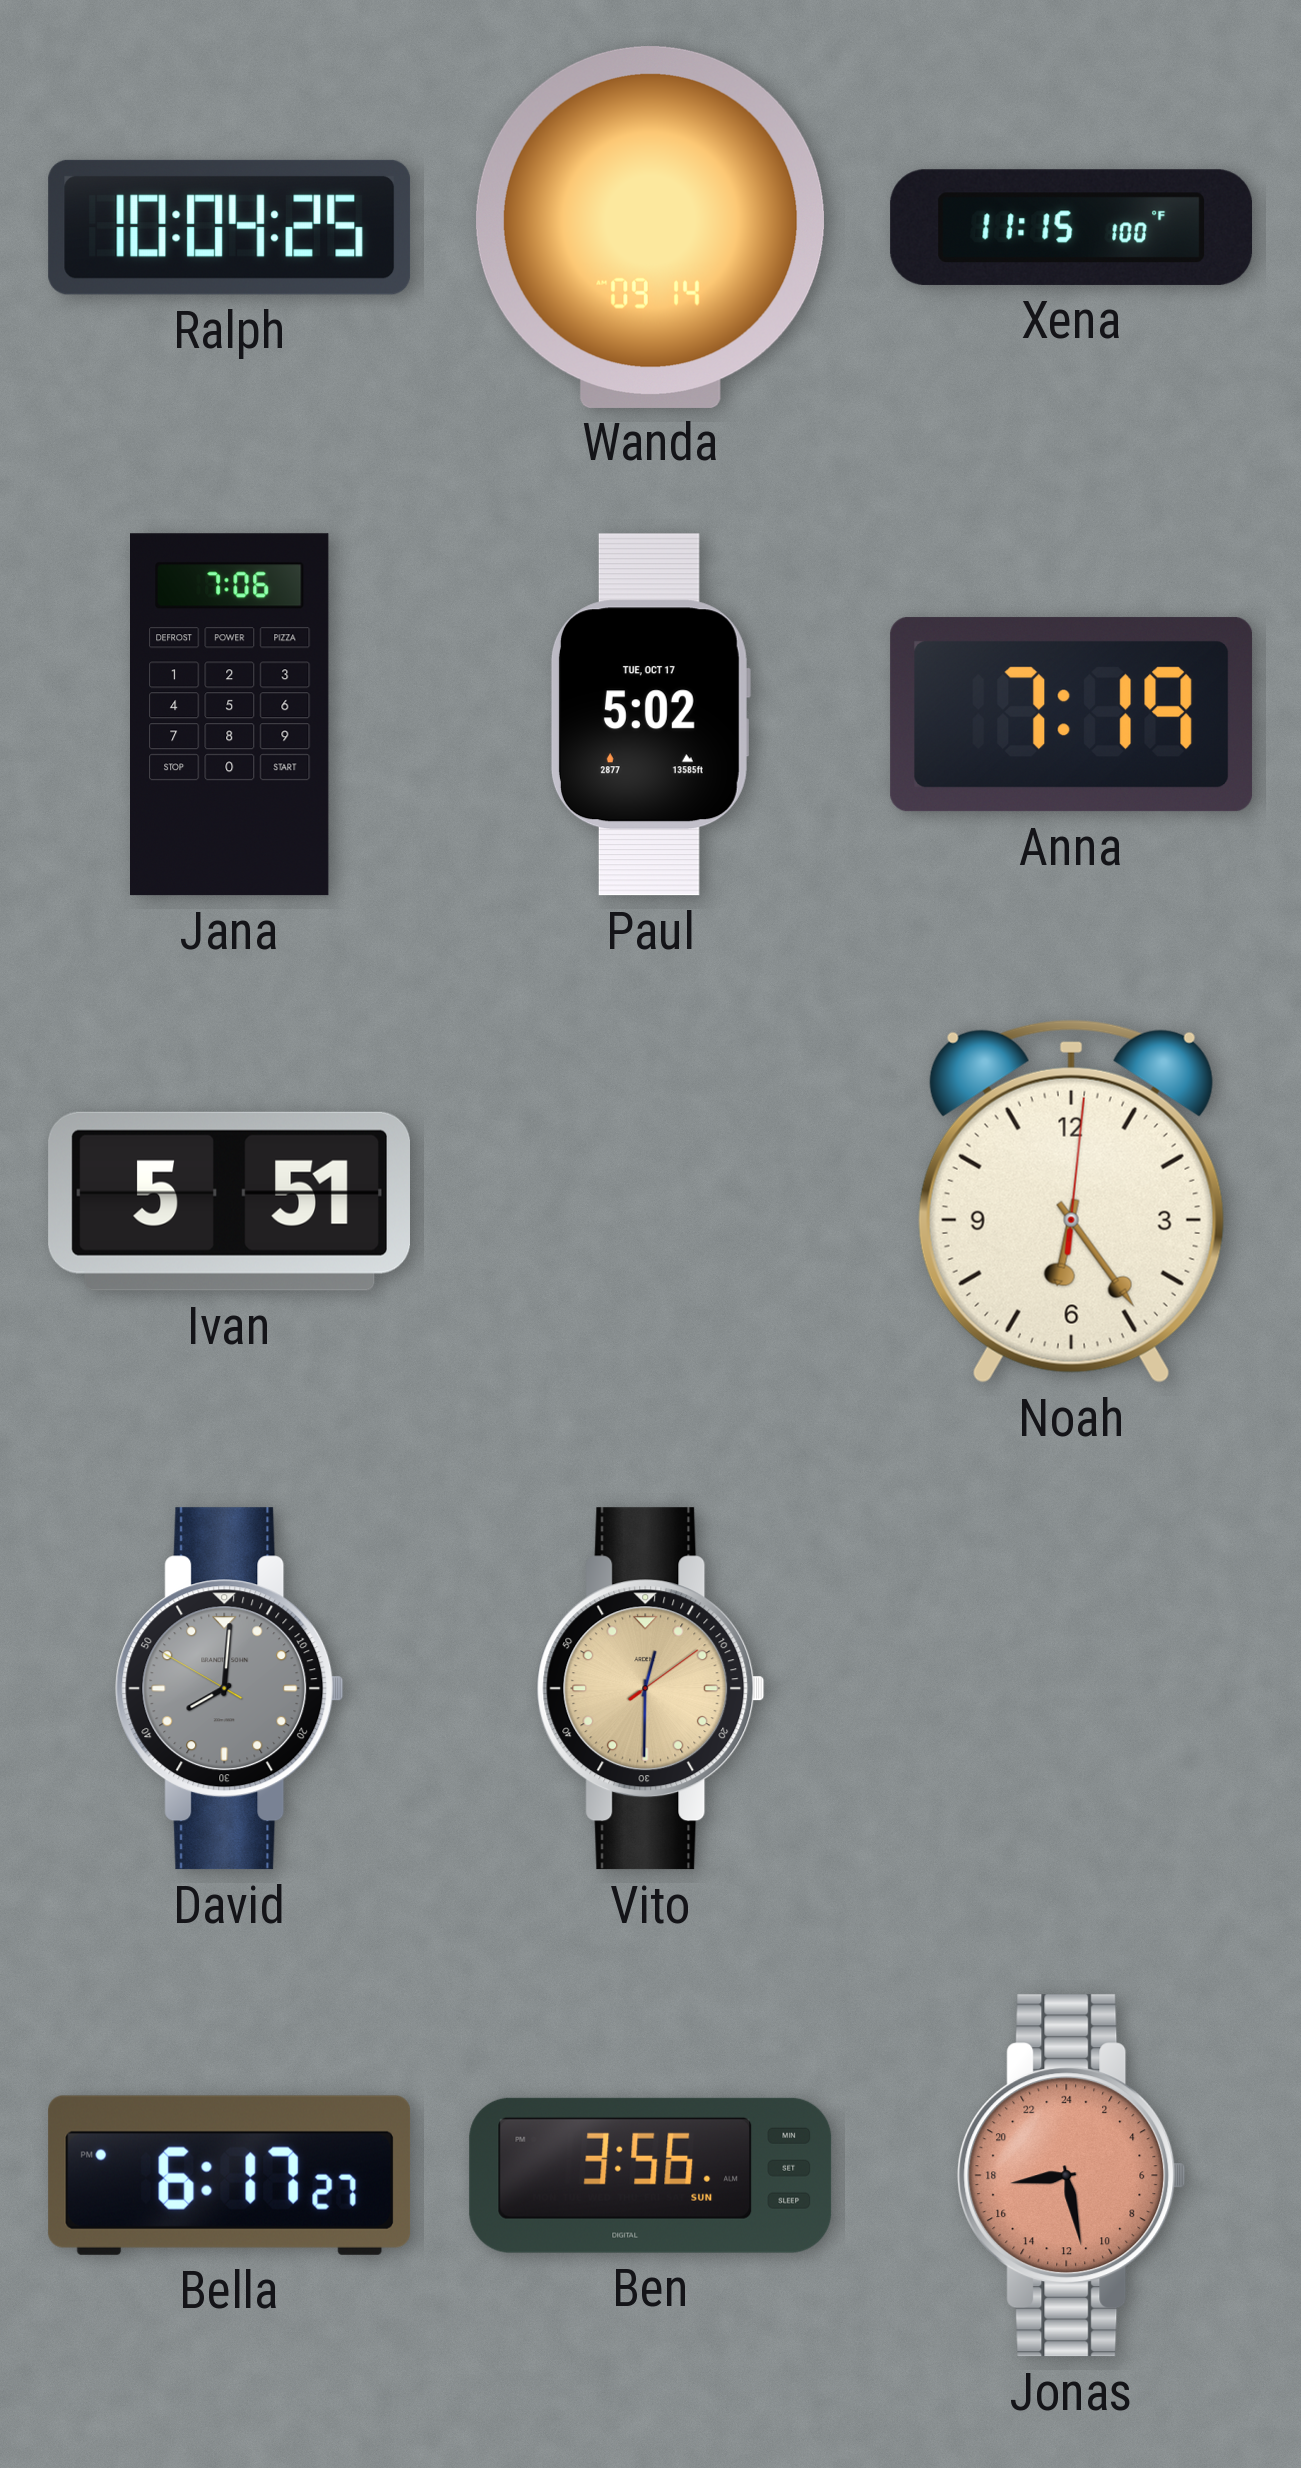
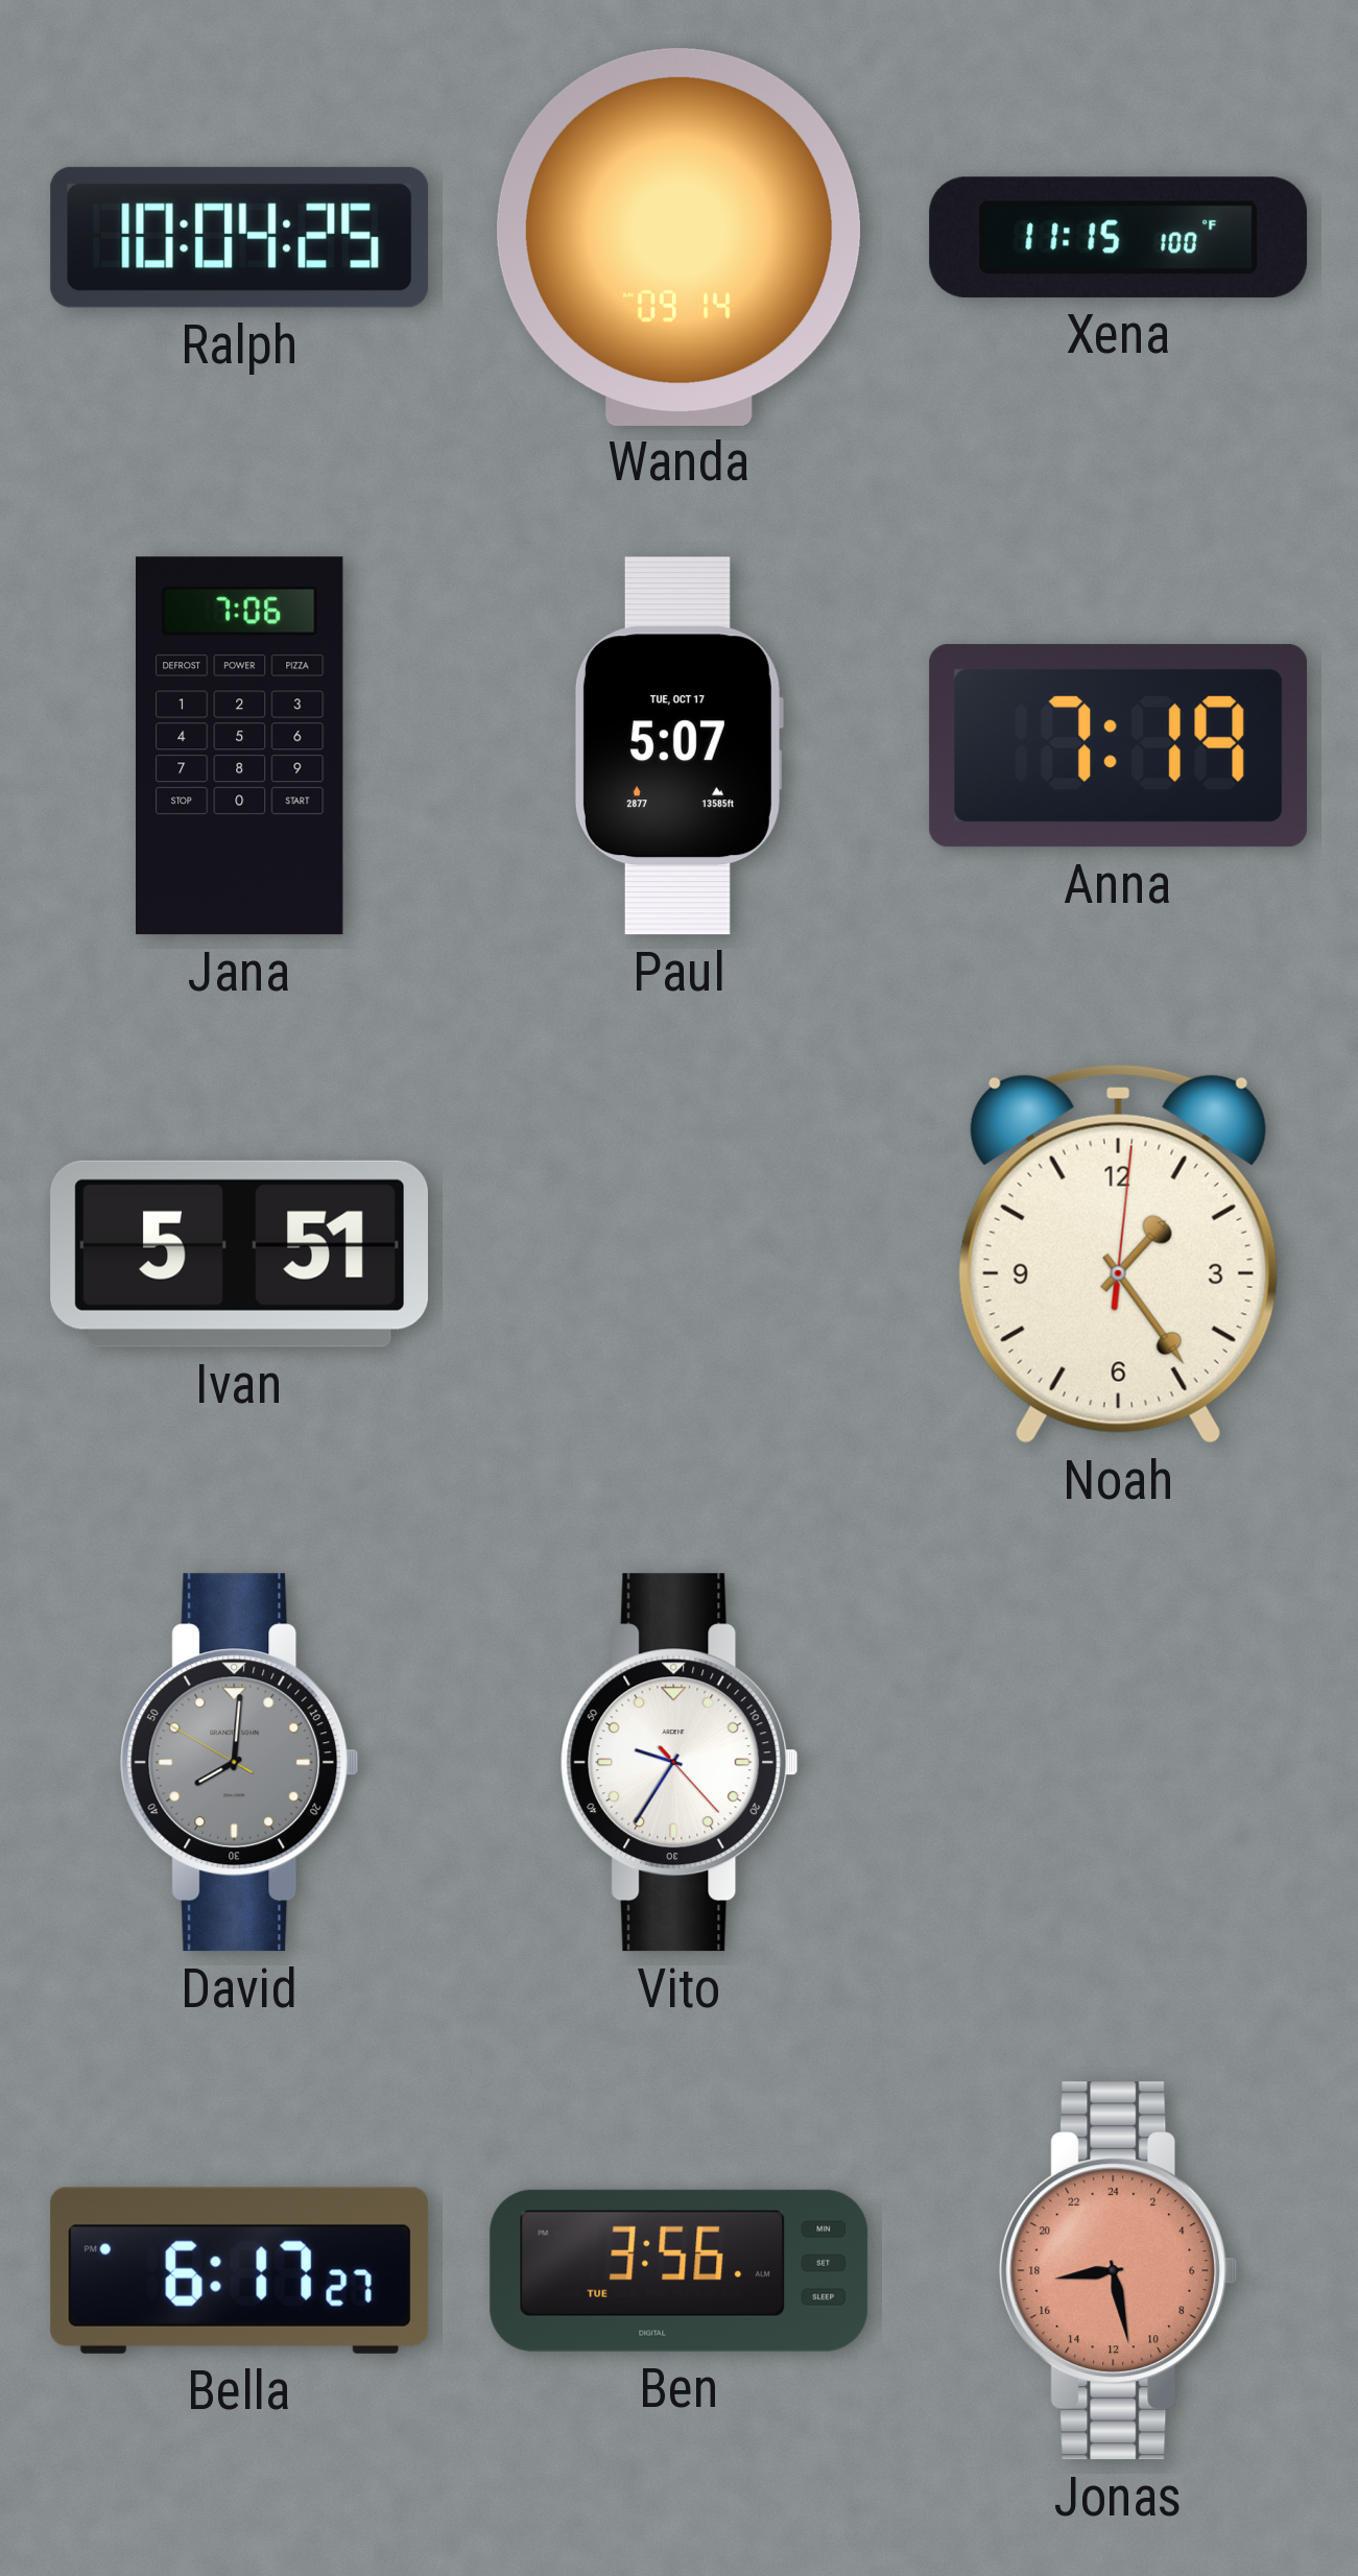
Paul: 5:02 -> 5:07
Noah: 6:24 -> 1:24
Vito: 12:30 -> 9:35
Vito dial: champagne -> white
Ben date: SUN -> TUE
